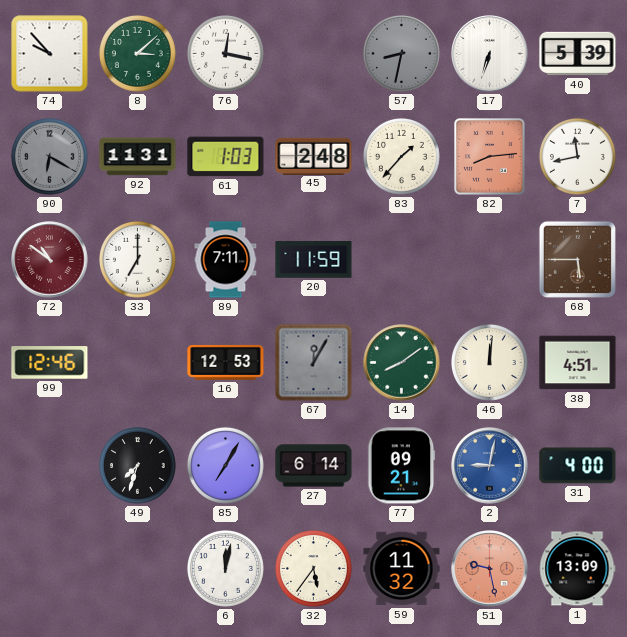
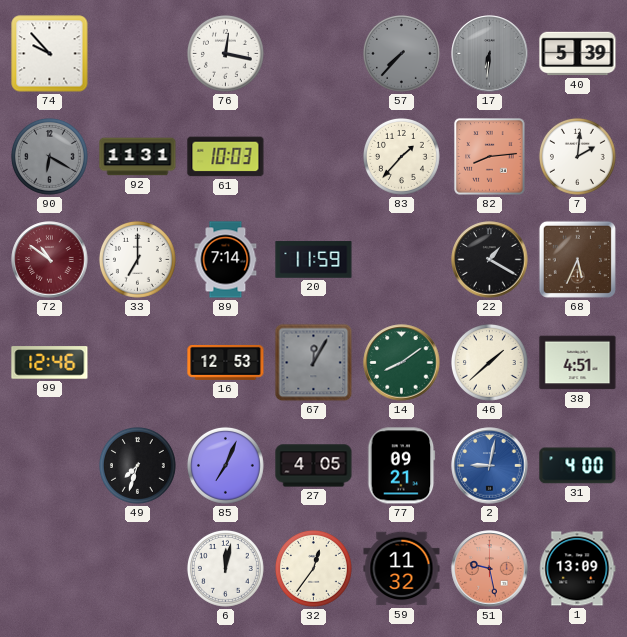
8: 3:08 -> none
57: 8:32 -> 7:37
17: 6:33 -> 6:31
17 dial: white -> grey
61: 1:03 -> 10:03
45: 2:48 -> none
7: 11:43 -> 2:01
89: 7:11 -> 7:14
22: none -> 1:20
68: 5:45 -> 5:34
46: 12:01 -> 1:38
85: 7:05 -> 7:04
27: 6:14 -> 4:05
32: 5:36 -> 12:36
